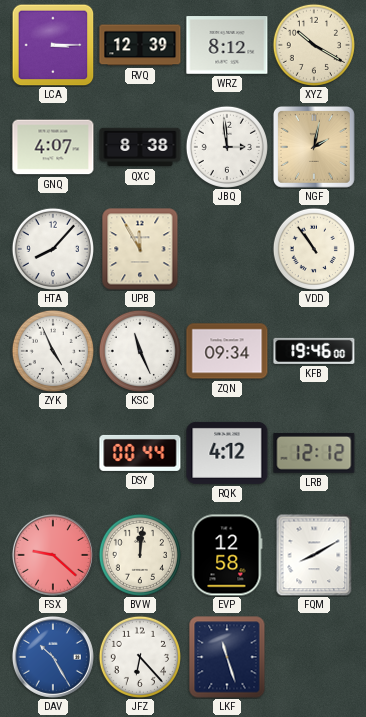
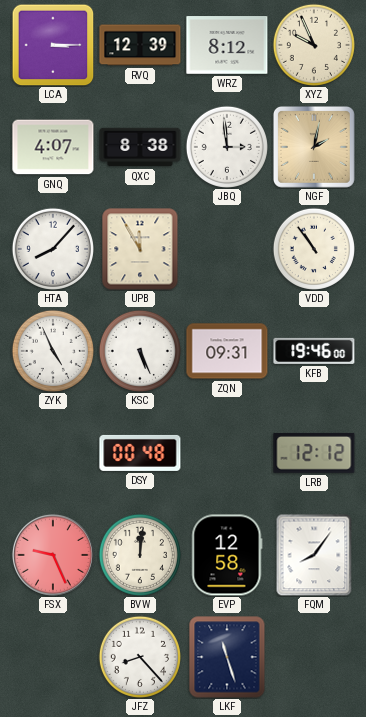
XYZ: 10:20 -> 9:56
KSC: 11:26 -> 5:26
ZQN: 09:34 -> 09:31
DSY: 00:44 -> 00:48
RQK: 4:12 -> none
FSX: 9:22 -> 9:26
FQM: 8:10 -> 8:06
DAV: 10:25 -> none
JFZ: 6:23 -> 8:23
